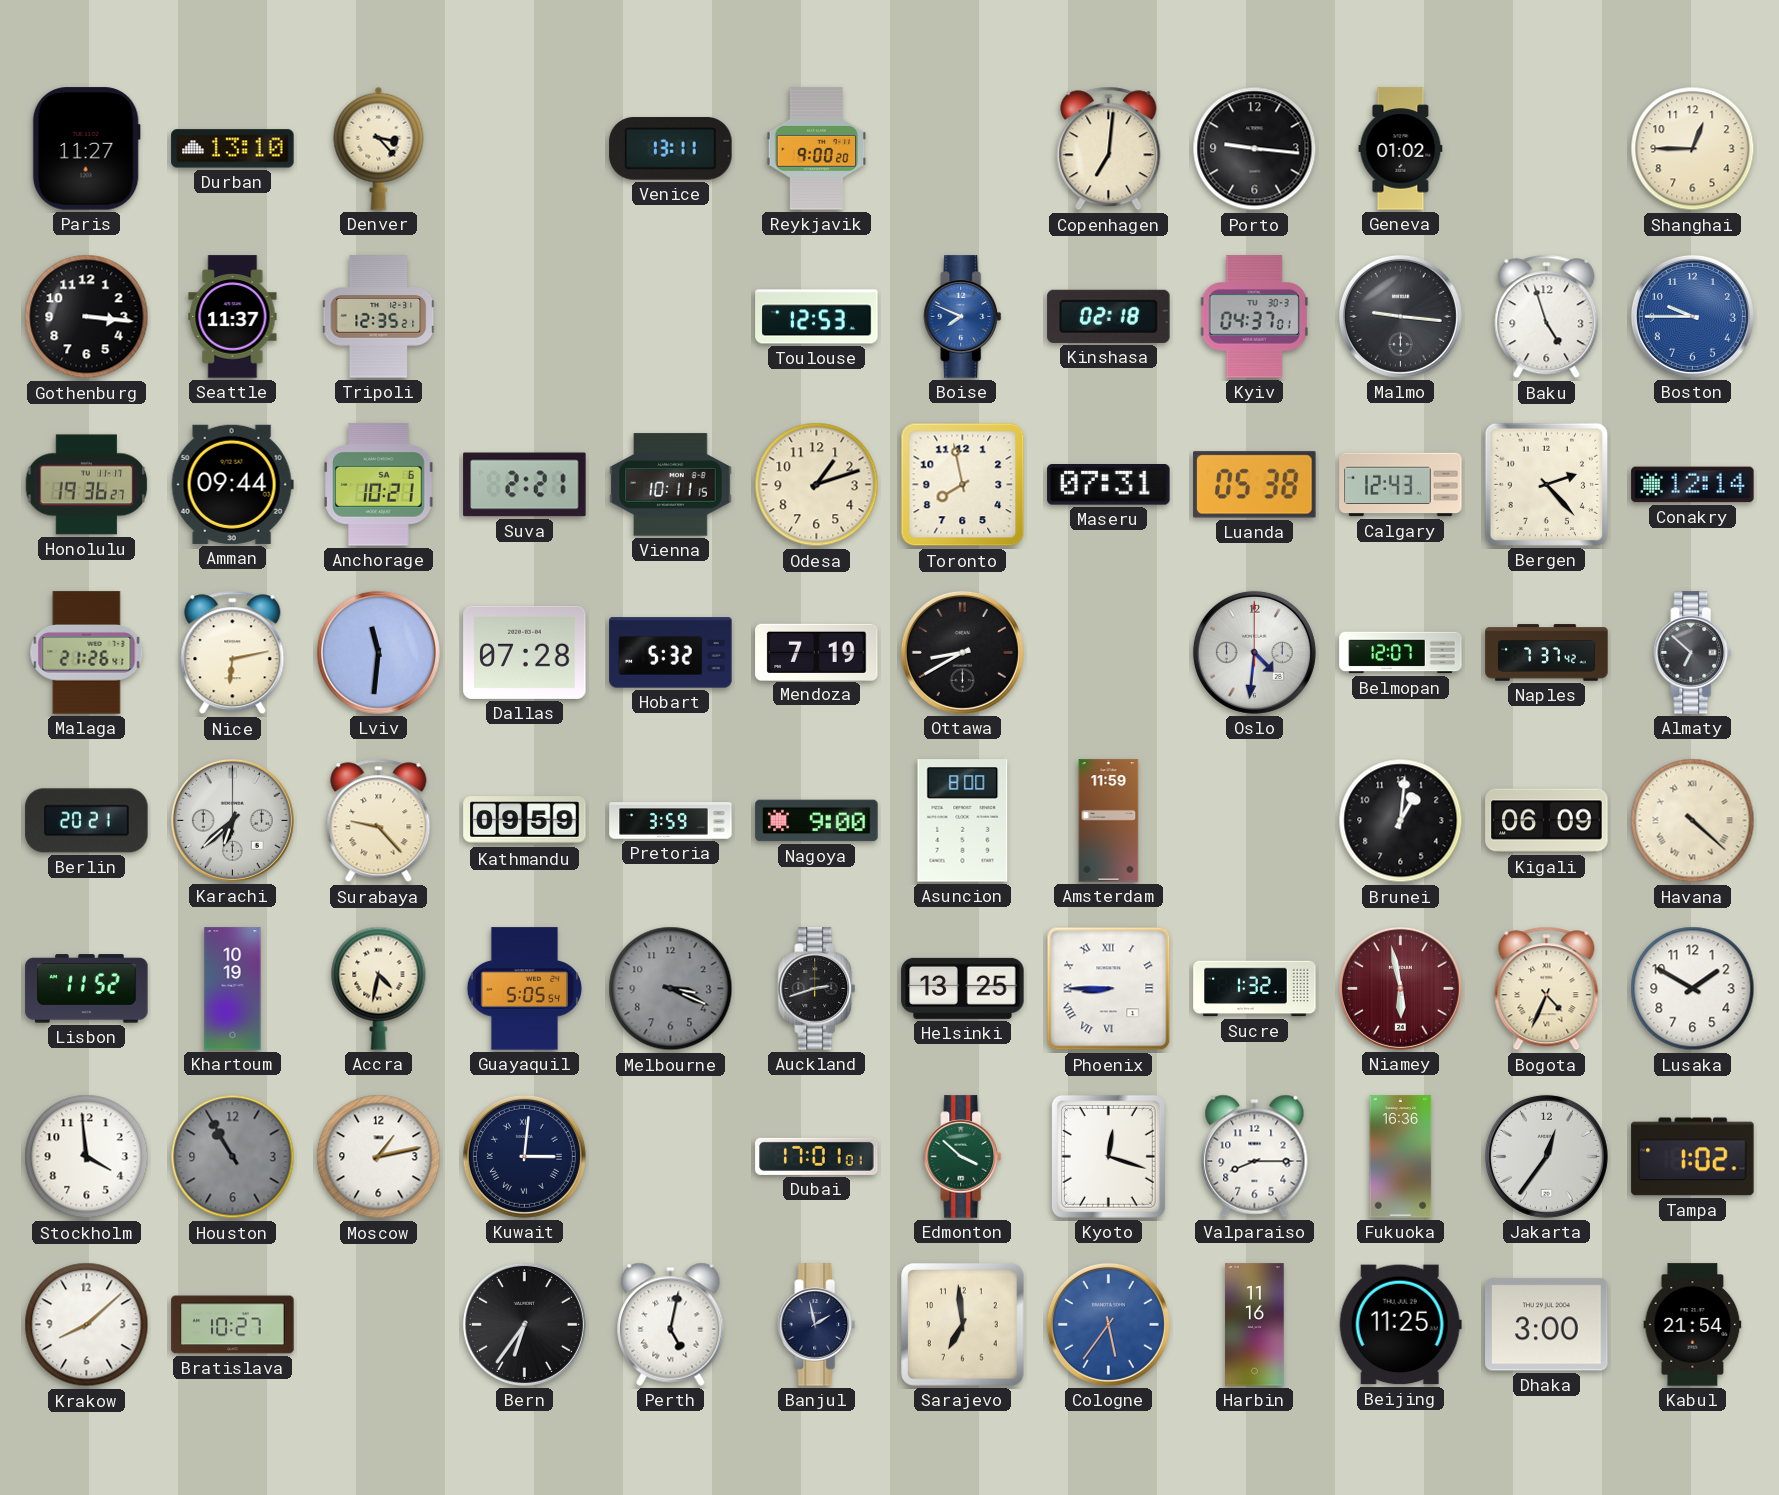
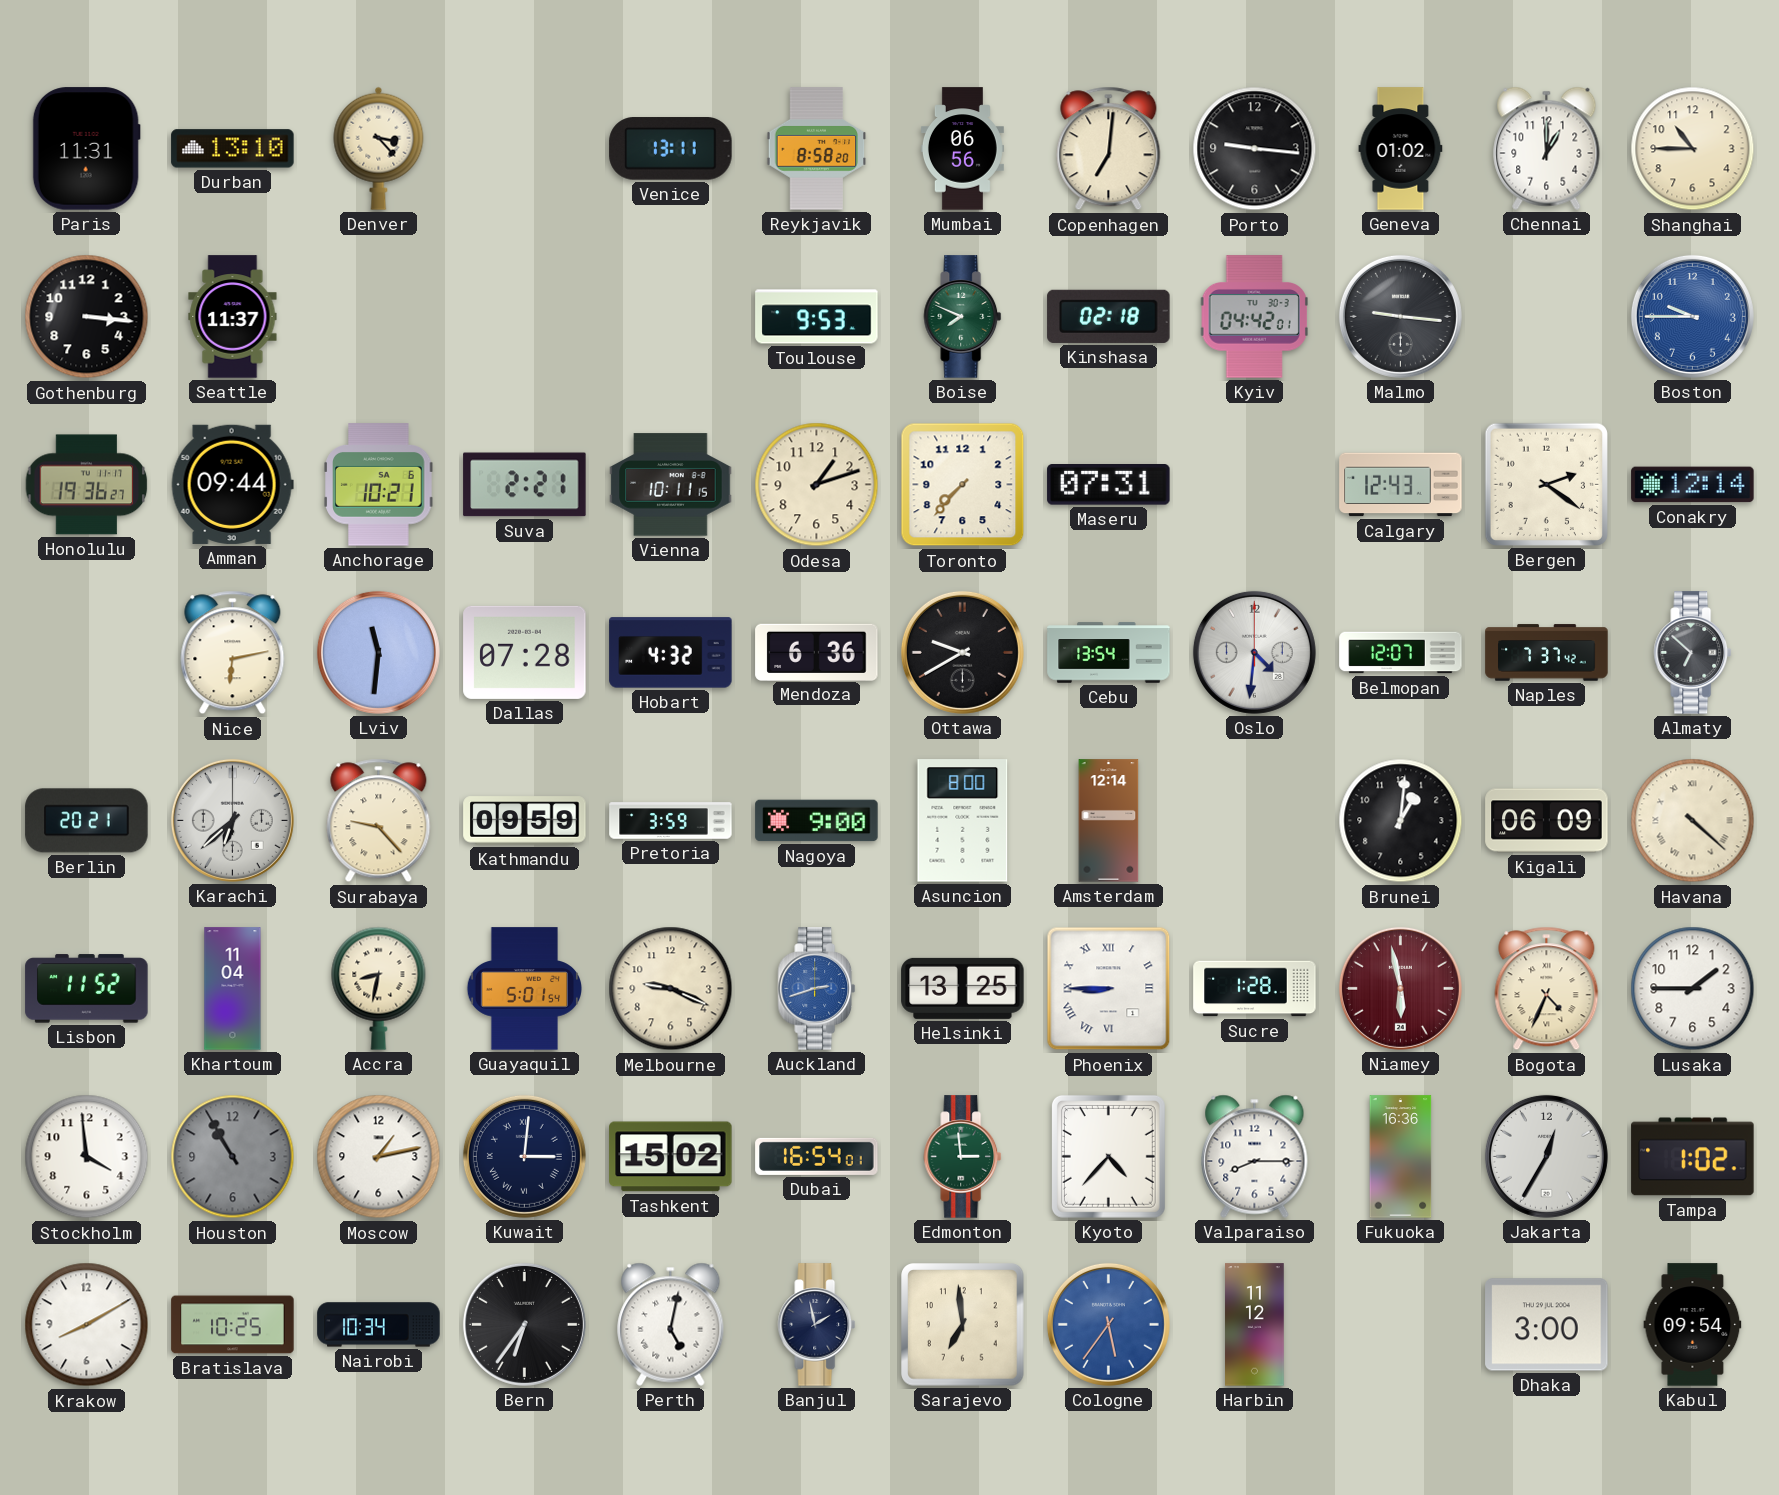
Paris: 11:27 -> 11:31
Reykjavik: 9:00 -> 8:58
Mumbai: none -> 06:56
Chennai: none -> 1:00
Shanghai: 12:45 -> 10:45
Tripoli: 12:35 -> none
Toulouse: 12:53 -> 9:53
Boise dial: blue -> green
Kyiv: 04:37 -> 04:42
Baku: 4:57 -> none
Toronto: 7:58 -> 7:37
Luanda: 05:38 -> none
Bergen: 2:23 -> 2:21
Malaga: 21:26 -> none
Hobart: 5:32 -> 4:32
Mendoza: 7:19 -> 6:36
Ottawa: 8:40 -> 9:40
Cebu: none -> 13:54
Amsterdam: 11:59 -> 12:14
Khartoum: 10:19 -> 11:04
Accra: 4:32 -> 8:32
Guayaquil: 5:05 -> 5:01
Melbourne: 3:19 -> 9:19
Melbourne dial: grey -> cream
Auckland dial: black -> blue
Sucre: 1:32 -> 1:28
Lusaka: 1:50 -> 1:45
Tashkent: none -> 15:02
Dubai: 17:01 -> 16:54
Edmonton: 3:52 -> 2:59
Kyoto: 12:18 -> 4:37
Jakarta: 12:36 -> 12:35
Krakow: 8:08 -> 8:10
Bratislava: 10:27 -> 10:25
Nairobi: none -> 10:34
Harbin: 11:16 -> 11:12
Beijing: 11:25 -> none
Kabul: 21:54 -> 09:54
